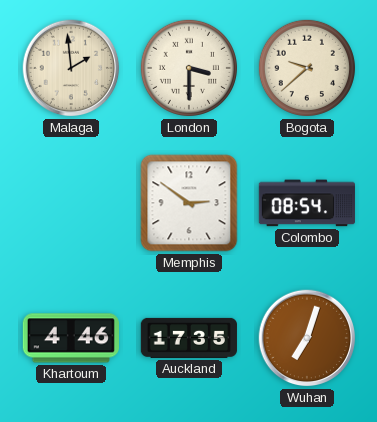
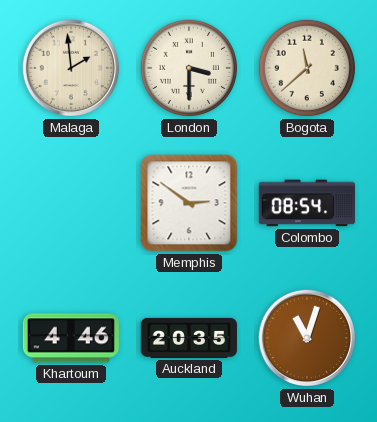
Bogota: 9:38 -> 11:38
Auckland: 17:35 -> 20:35
Wuhan: 7:03 -> 11:03
